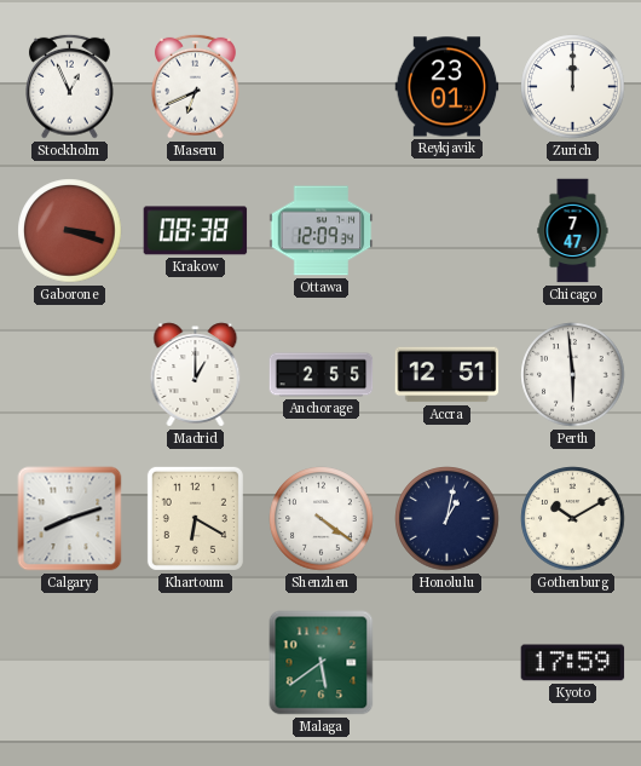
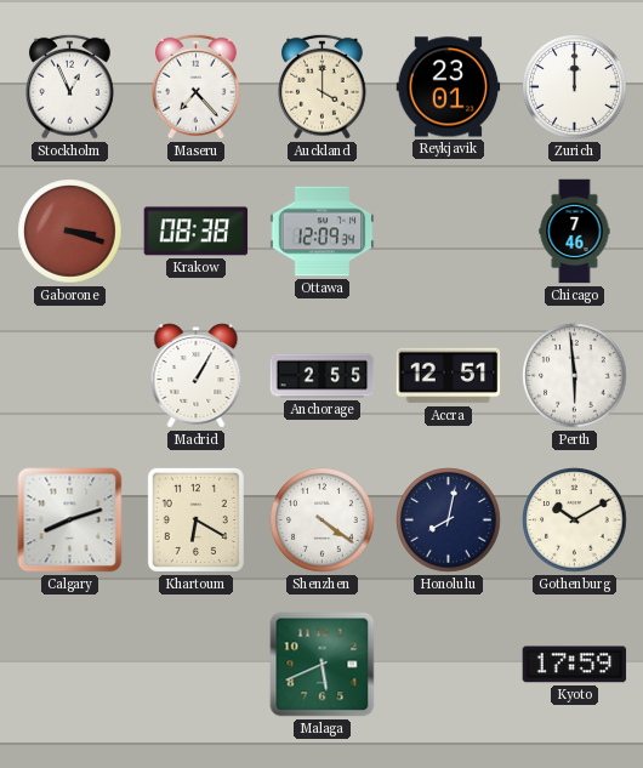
Maseru: 6:41 -> 7:23
Auckland: none -> 4:00
Chicago: 7:47 -> 7:46
Madrid: 1:00 -> 1:05
Honolulu: 1:02 -> 8:02
Malaga: 5:39 -> 5:41
